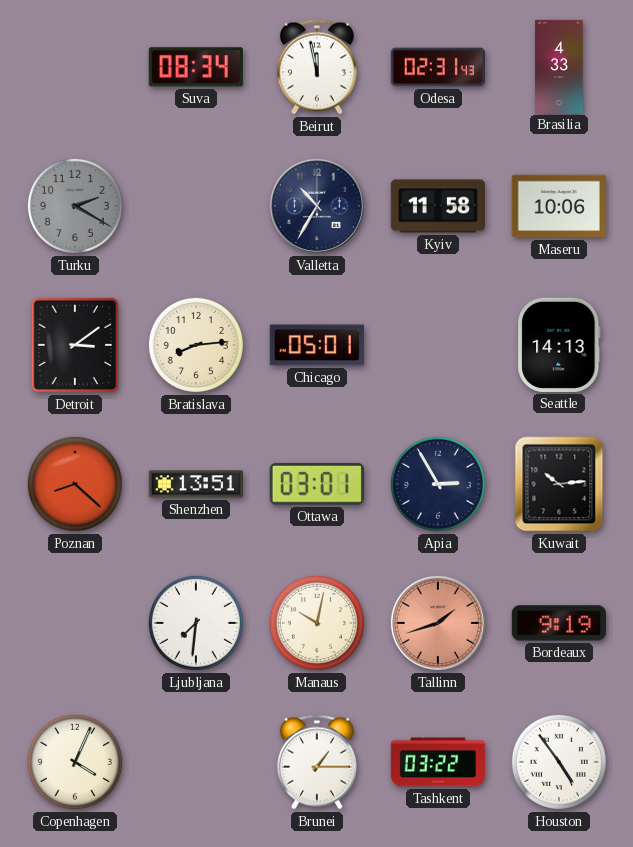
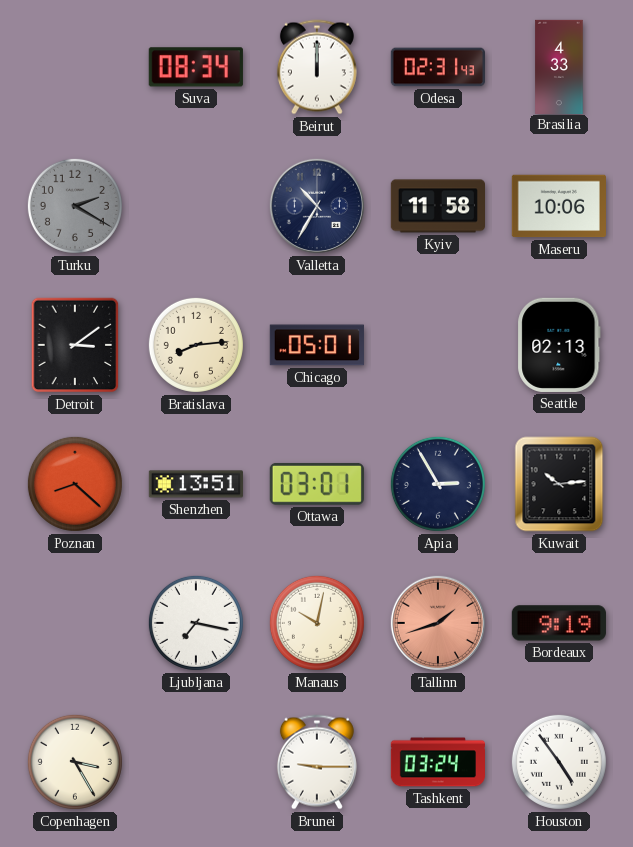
Beirut: 11:58 -> 12:00
Seattle: 14:13 -> 02:13
Ljubljana: 7:31 -> 7:17
Copenhagen: 4:04 -> 3:25
Brunei: 1:15 -> 9:15
Tashkent: 03:22 -> 03:24
